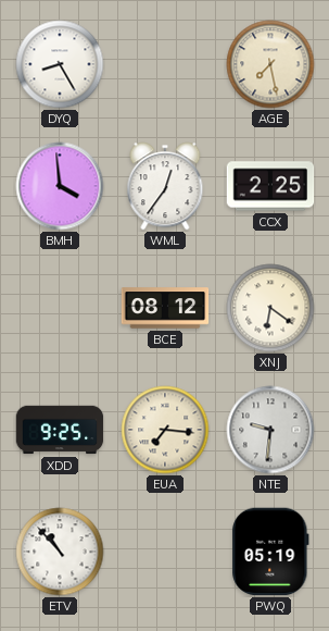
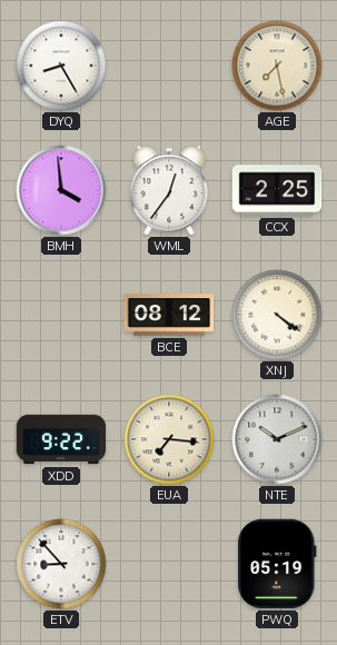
XNJ: 6:21 -> 4:21
XDD: 9:25 -> 9:22
NTE: 9:31 -> 10:11
ETV: 10:53 -> 8:53
